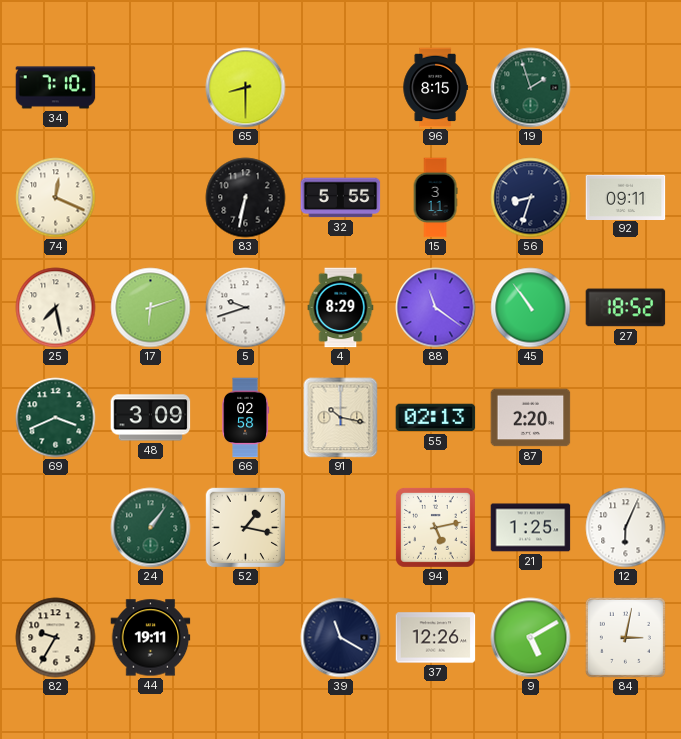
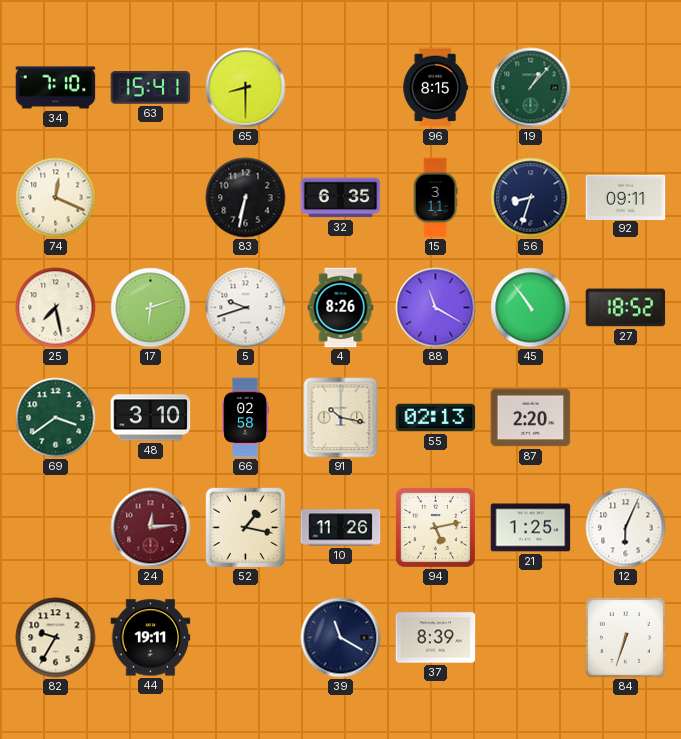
63: none -> 15:41
19: 1:57 -> 1:07
32: 5:55 -> 6:35
4: 8:29 -> 8:26
88: 11:21 -> 11:20
69: 3:41 -> 3:39
48: 3:09 -> 3:10
24: 1:06 -> 12:14
24 dial: green -> burgundy
10: none -> 11:26
37: 12:26 -> 8:39
9: 5:10 -> none
84: 3:02 -> 6:33
